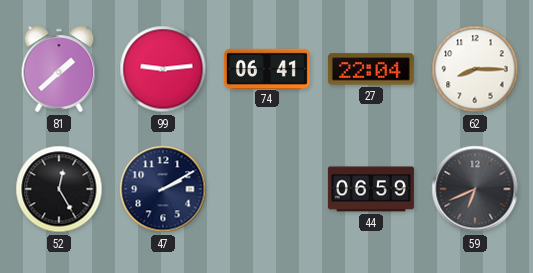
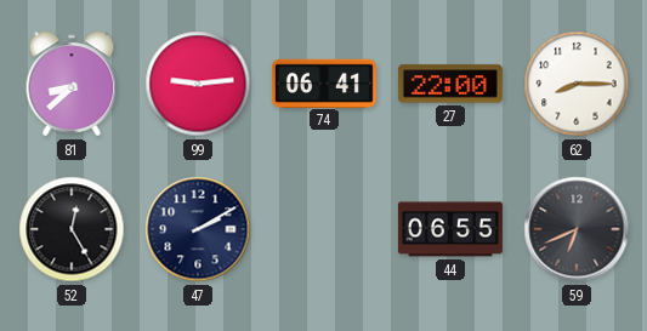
81: 1:38 -> 8:38
27: 22:04 -> 22:00
44: 06:59 -> 06:55
